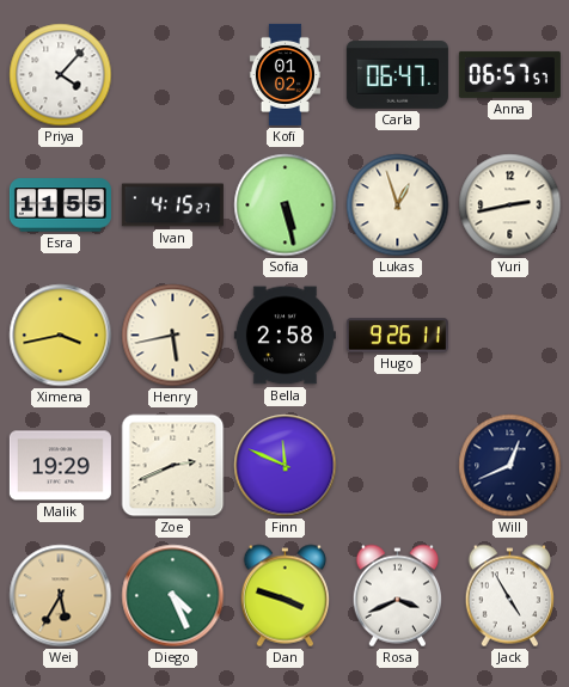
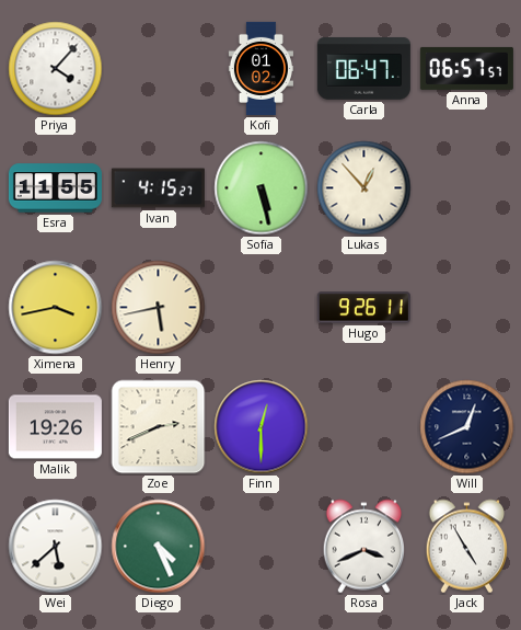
Lukas: 12:57 -> 12:53
Yuri: 2:43 -> none
Bella: 2:58 -> none
Malik: 19:29 -> 19:26
Finn: 11:49 -> 12:30
Wei: 5:35 -> 5:38
Wei dial: champagne -> white
Dan: 3:48 -> none
